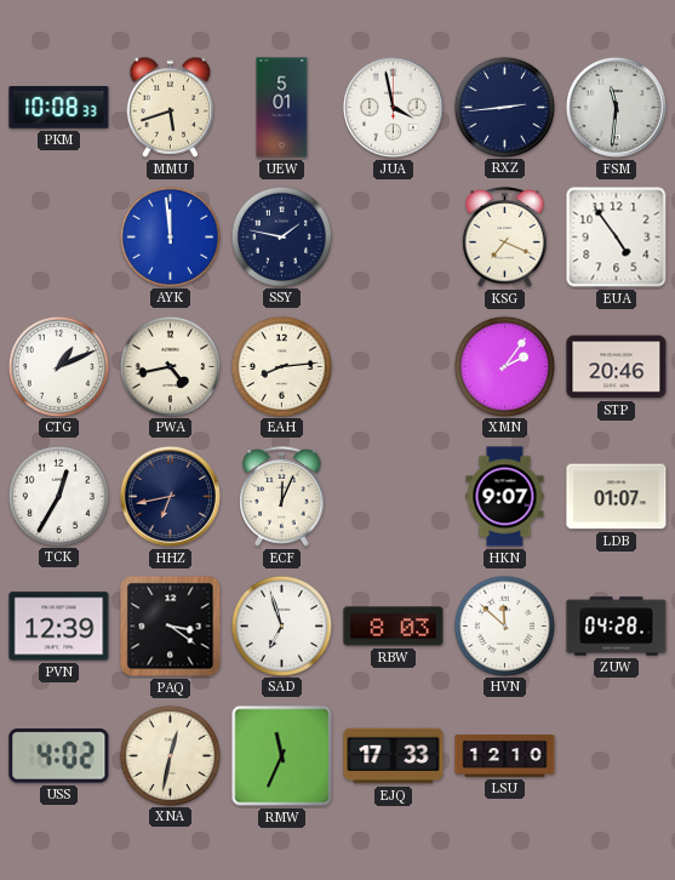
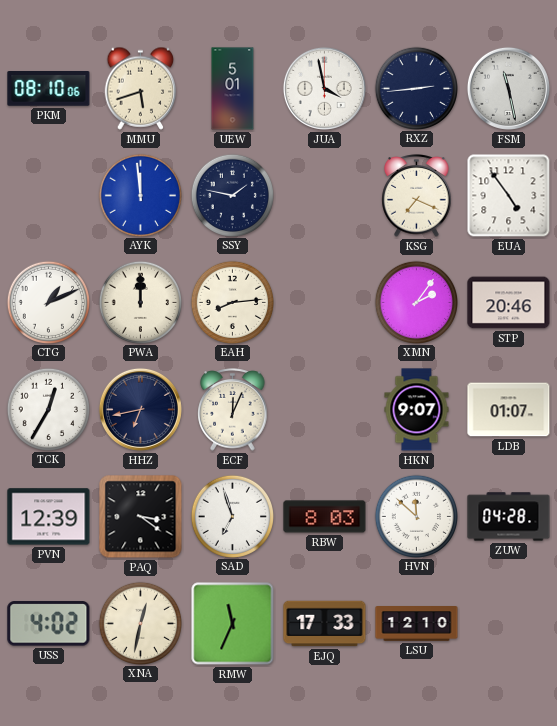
PKM: 10:08 -> 08:10
FSM: 11:31 -> 11:28
PWA: 4:43 -> 12:00
